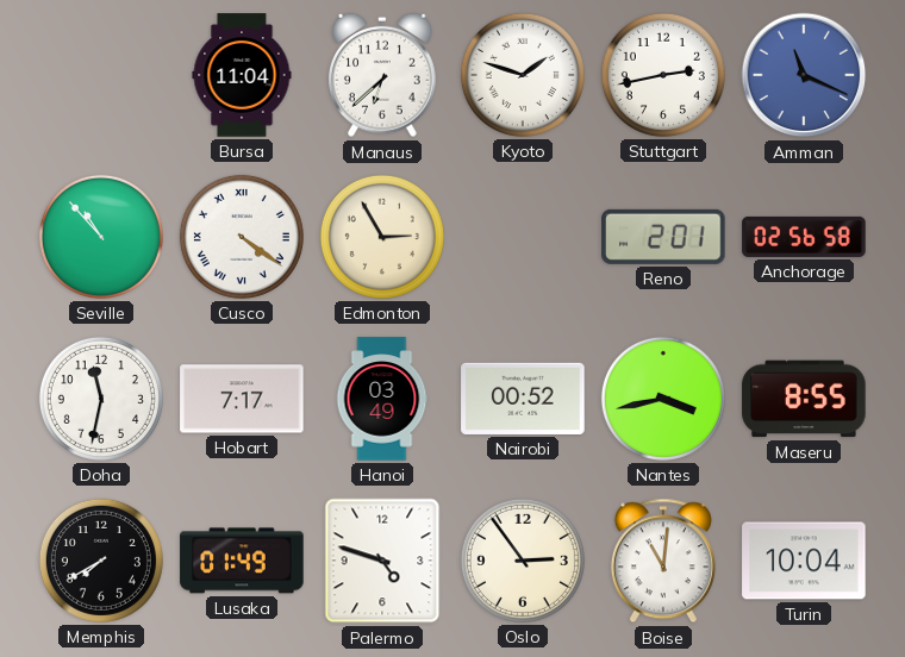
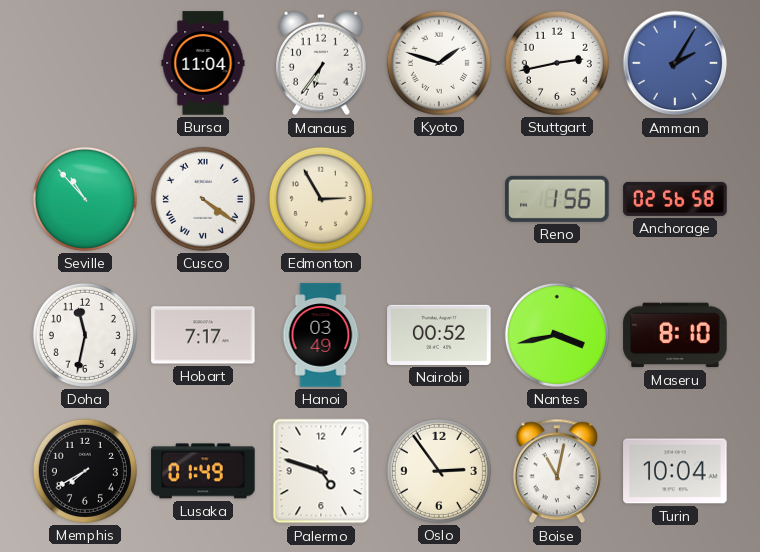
Manaus: 6:38 -> 6:36
Amman: 11:19 -> 2:05
Reno: 2:01 -> 1:56
Maseru: 8:55 -> 8:10
Boise: 11:01 -> 11:02
